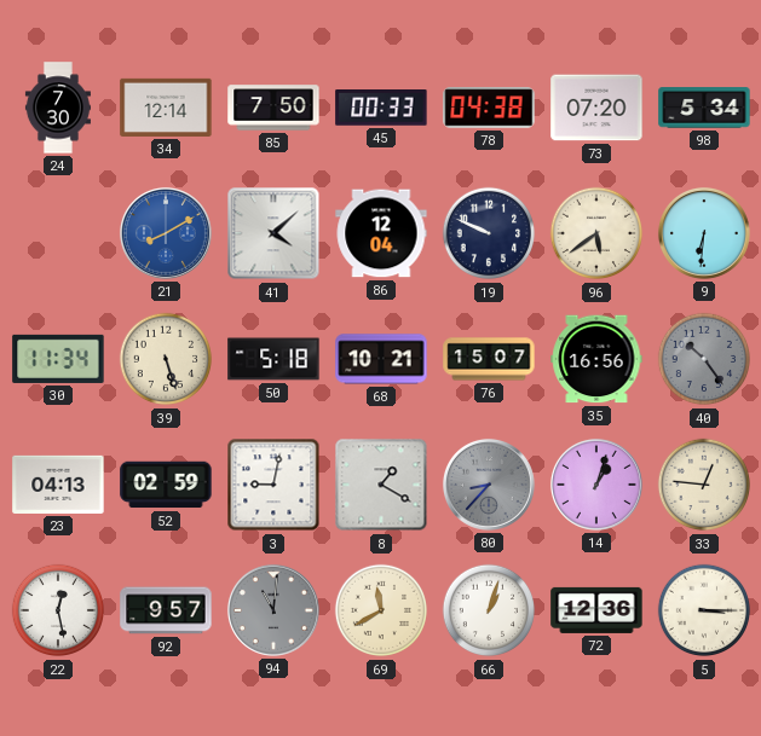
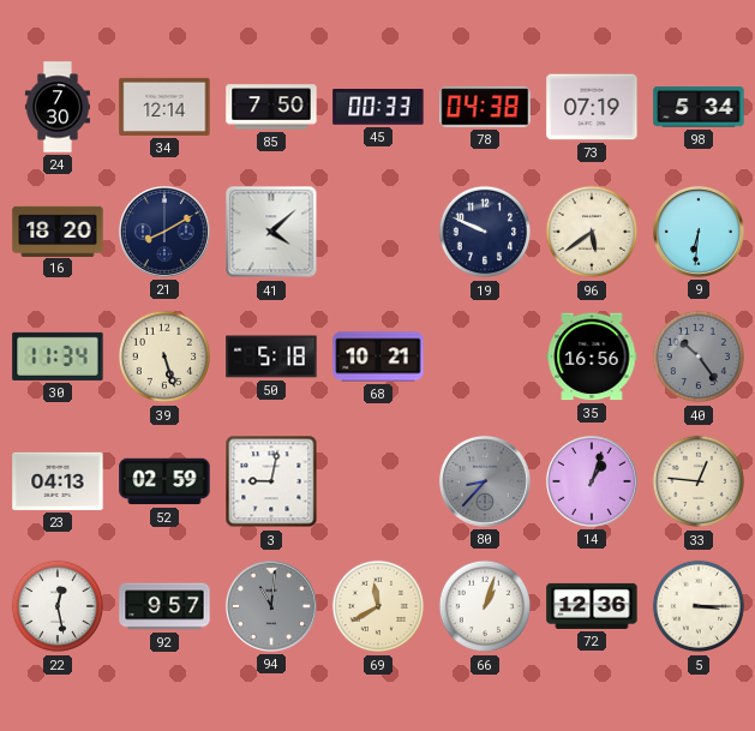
73: 07:20 -> 07:19
16: none -> 18:20
21 dial: blue -> navy
86: 12:04 -> none
76: 15:07 -> none
8: 1:20 -> none
